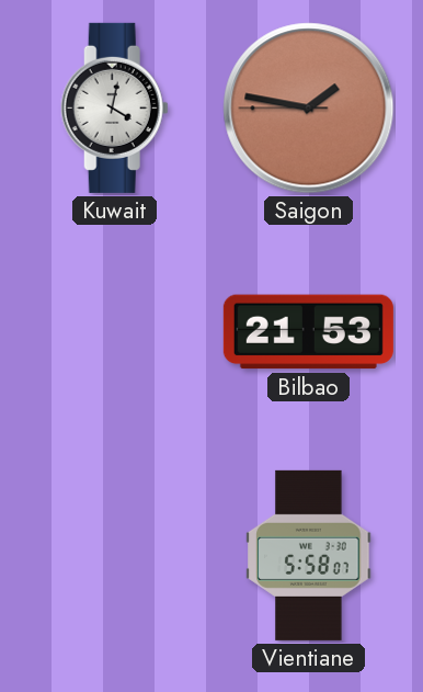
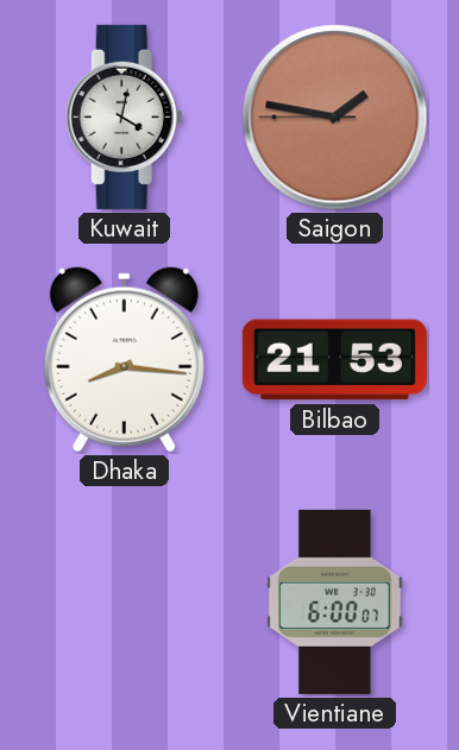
Dhaka: none -> 8:16
Vientiane: 5:58 -> 6:00
